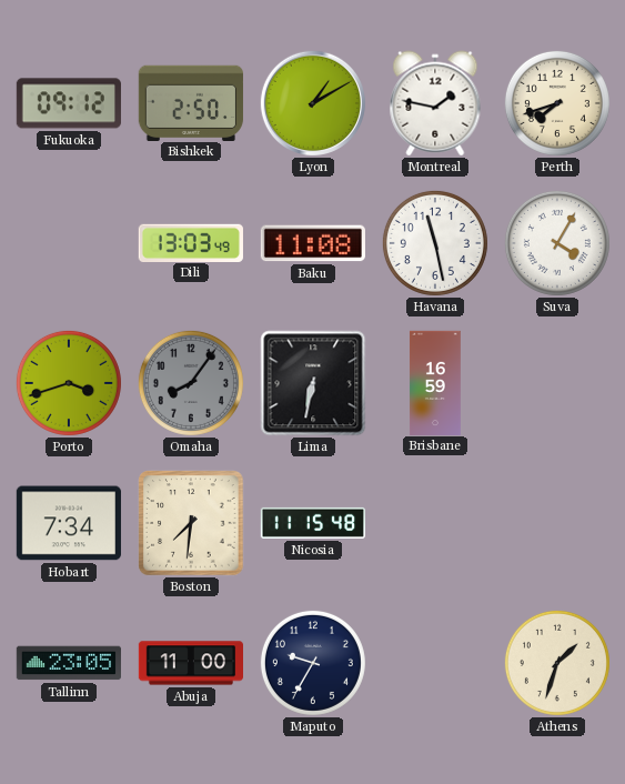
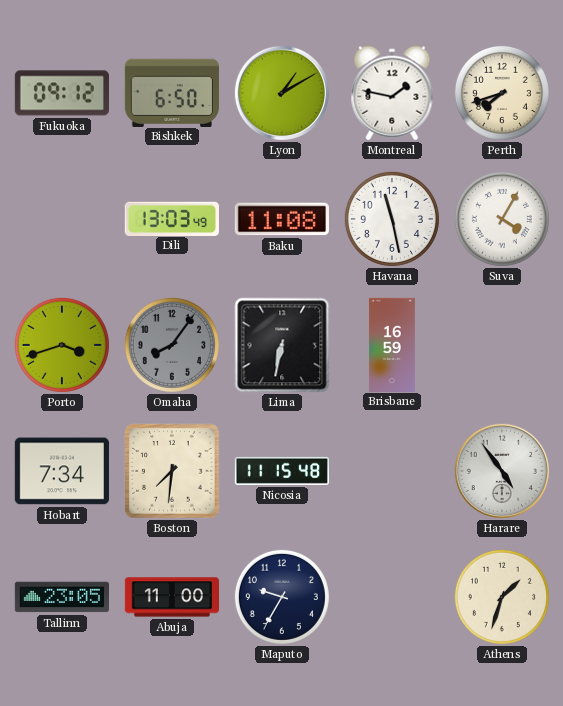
Bishkek: 2:50 -> 6:50
Harare: none -> 4:54
